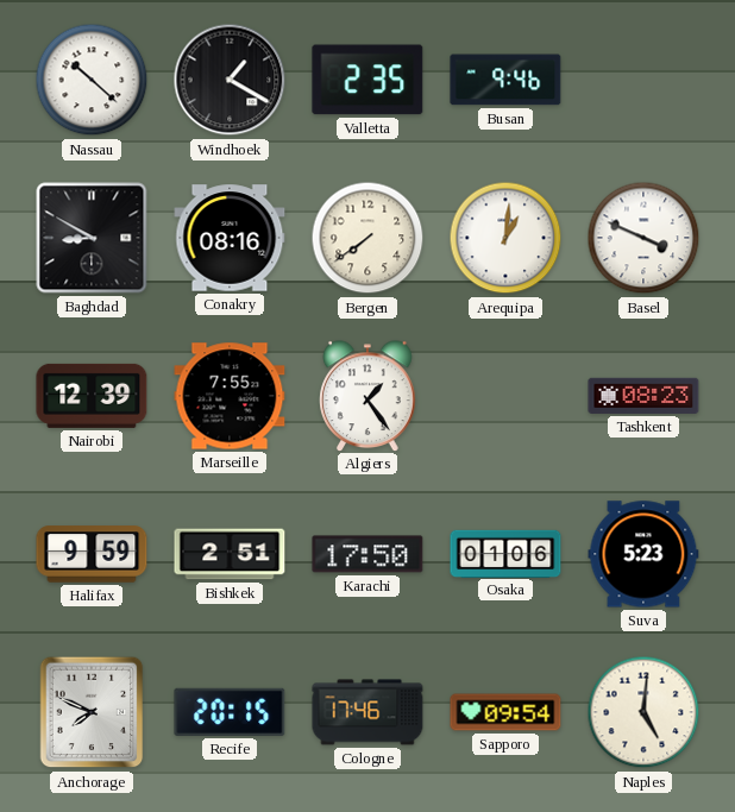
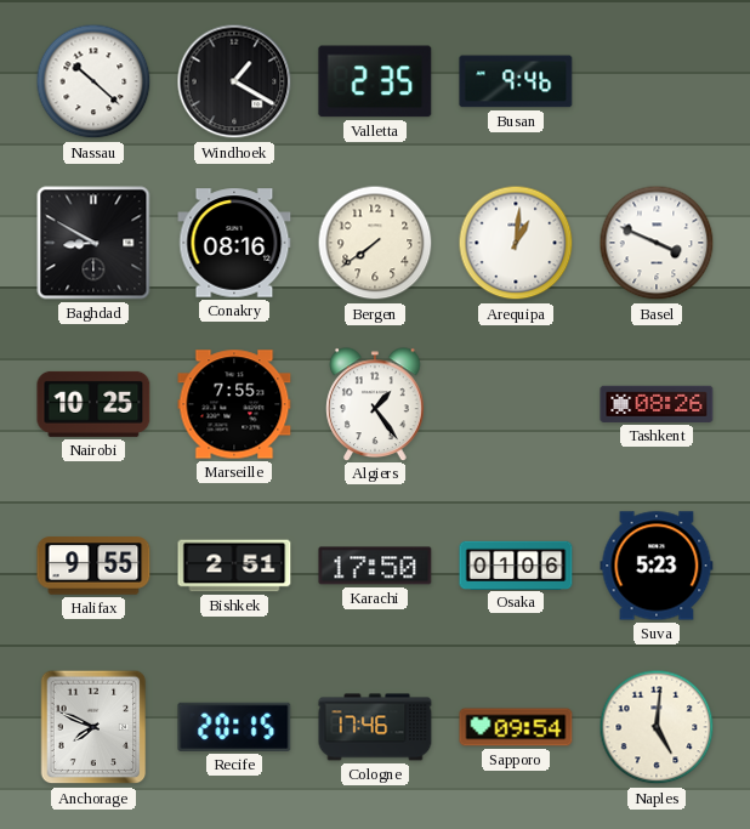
Nairobi: 12:39 -> 10:25
Tashkent: 08:23 -> 08:26
Halifax: 9:59 -> 9:55
